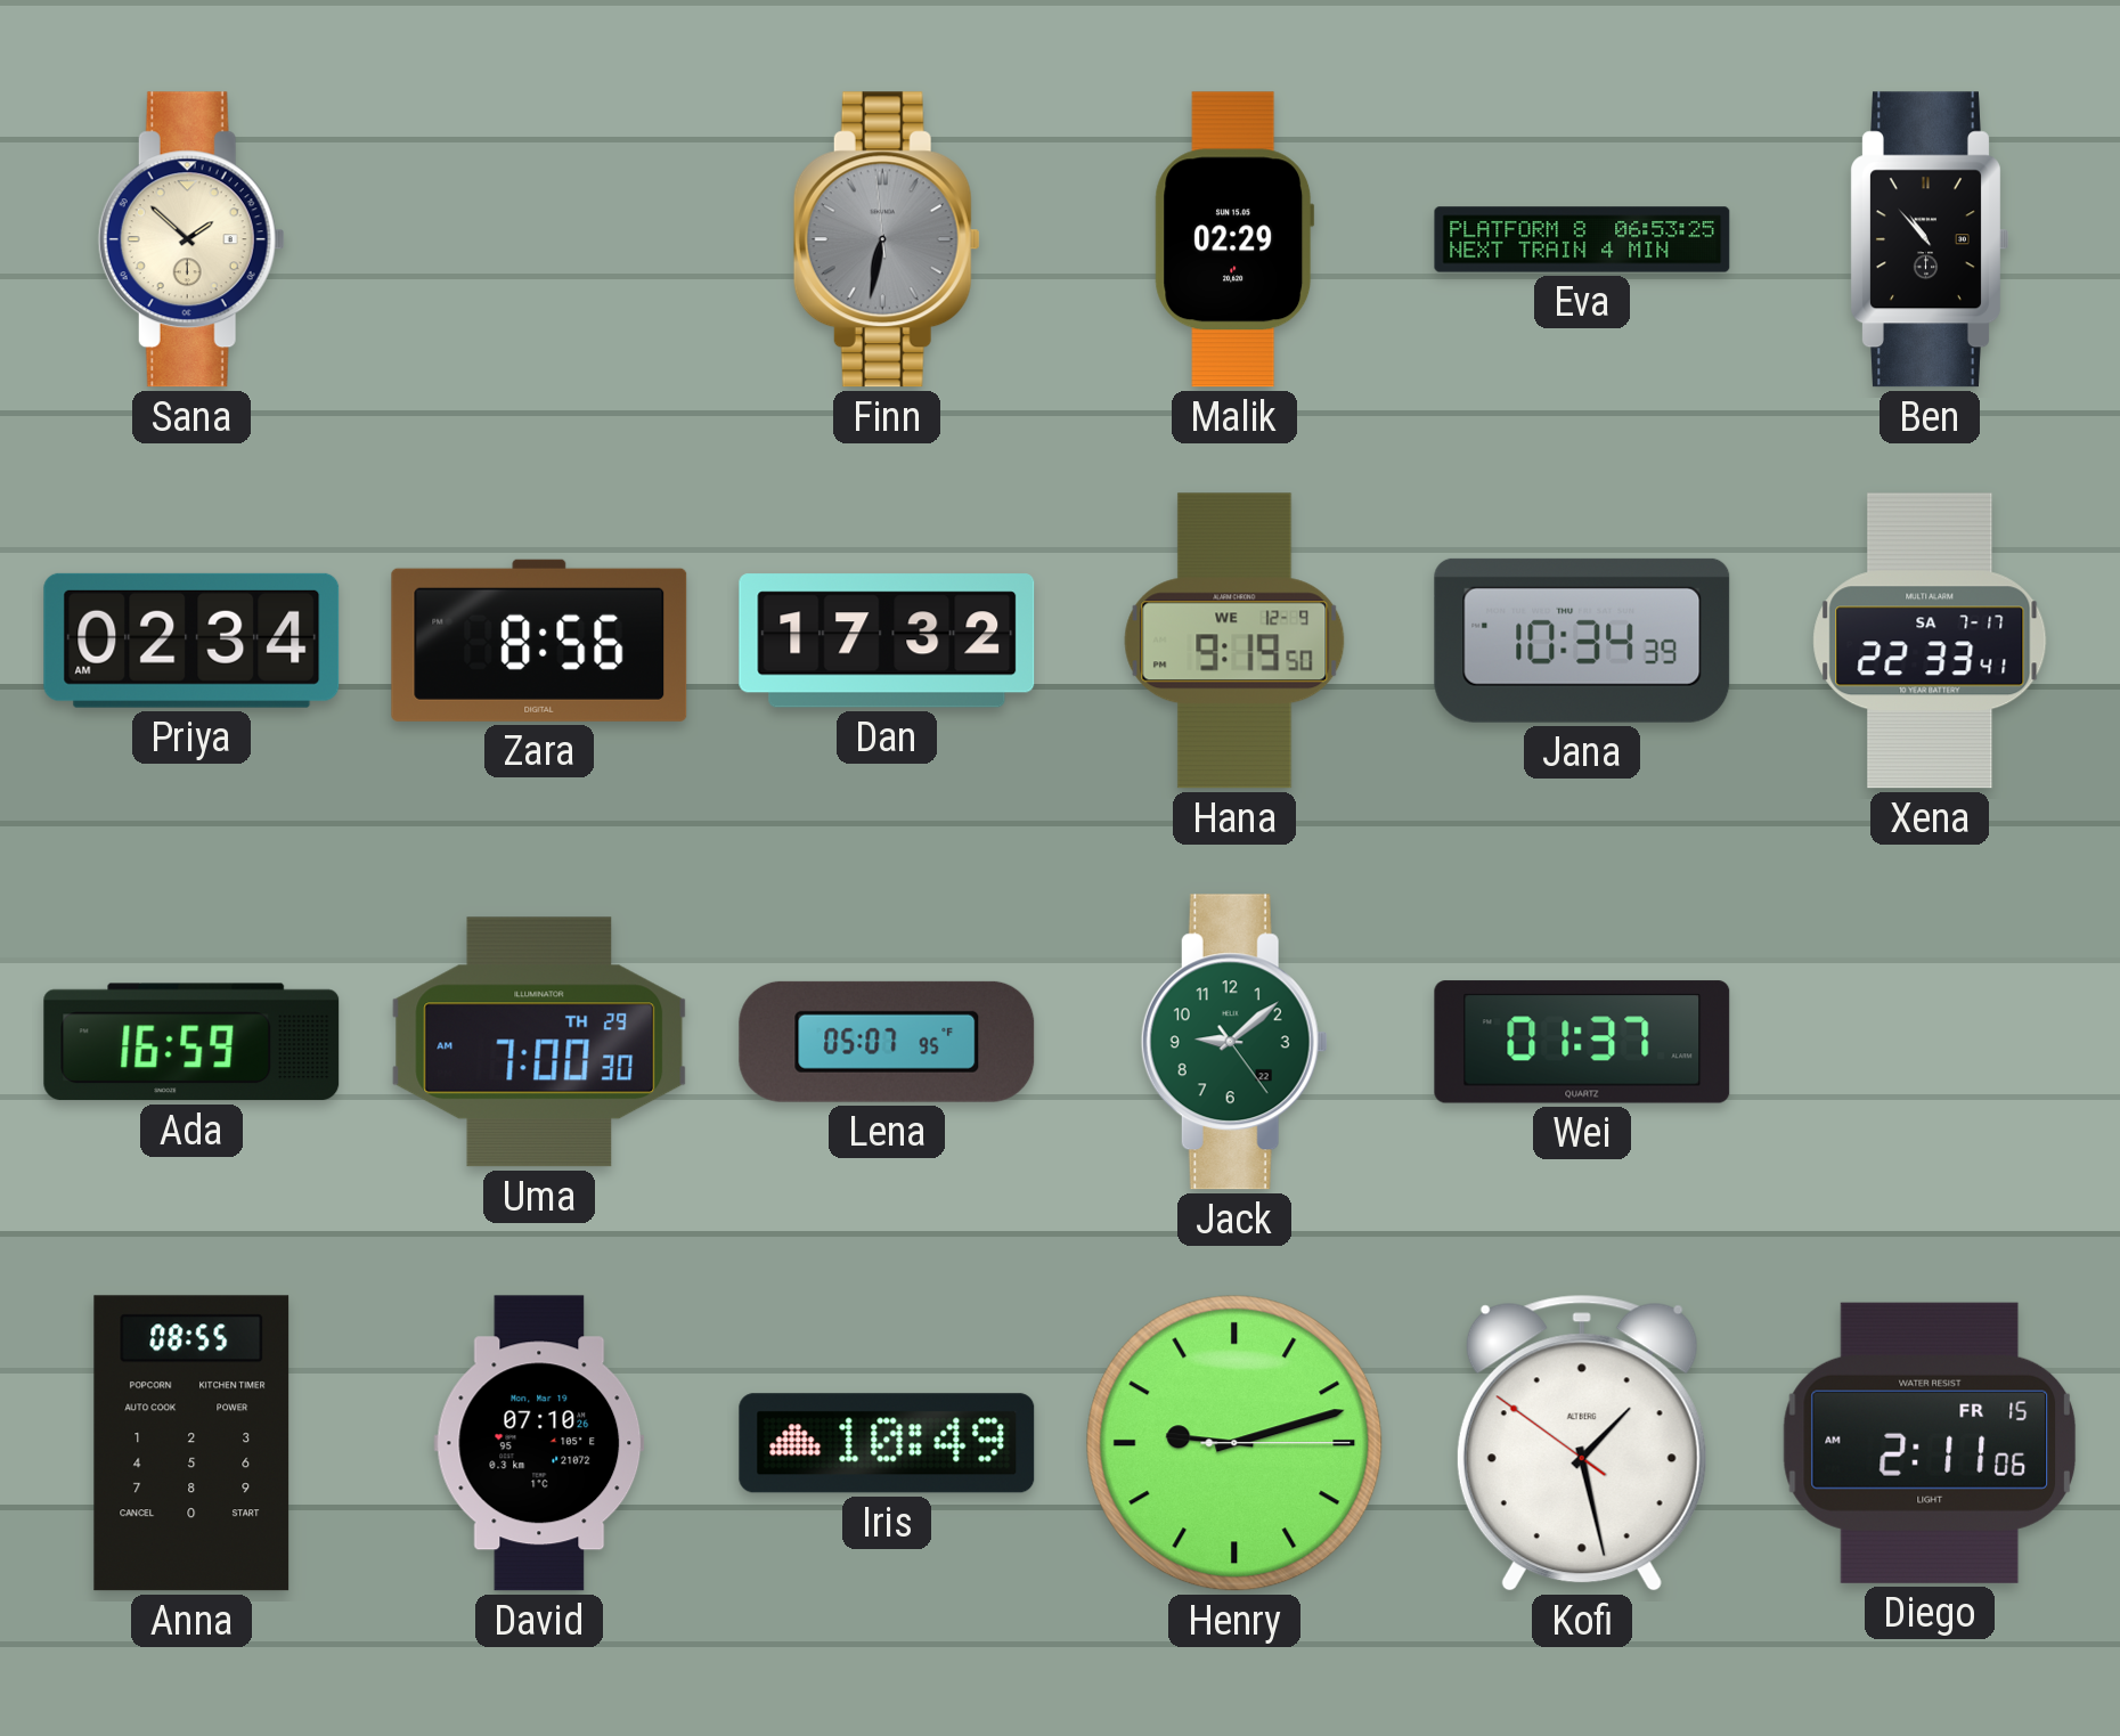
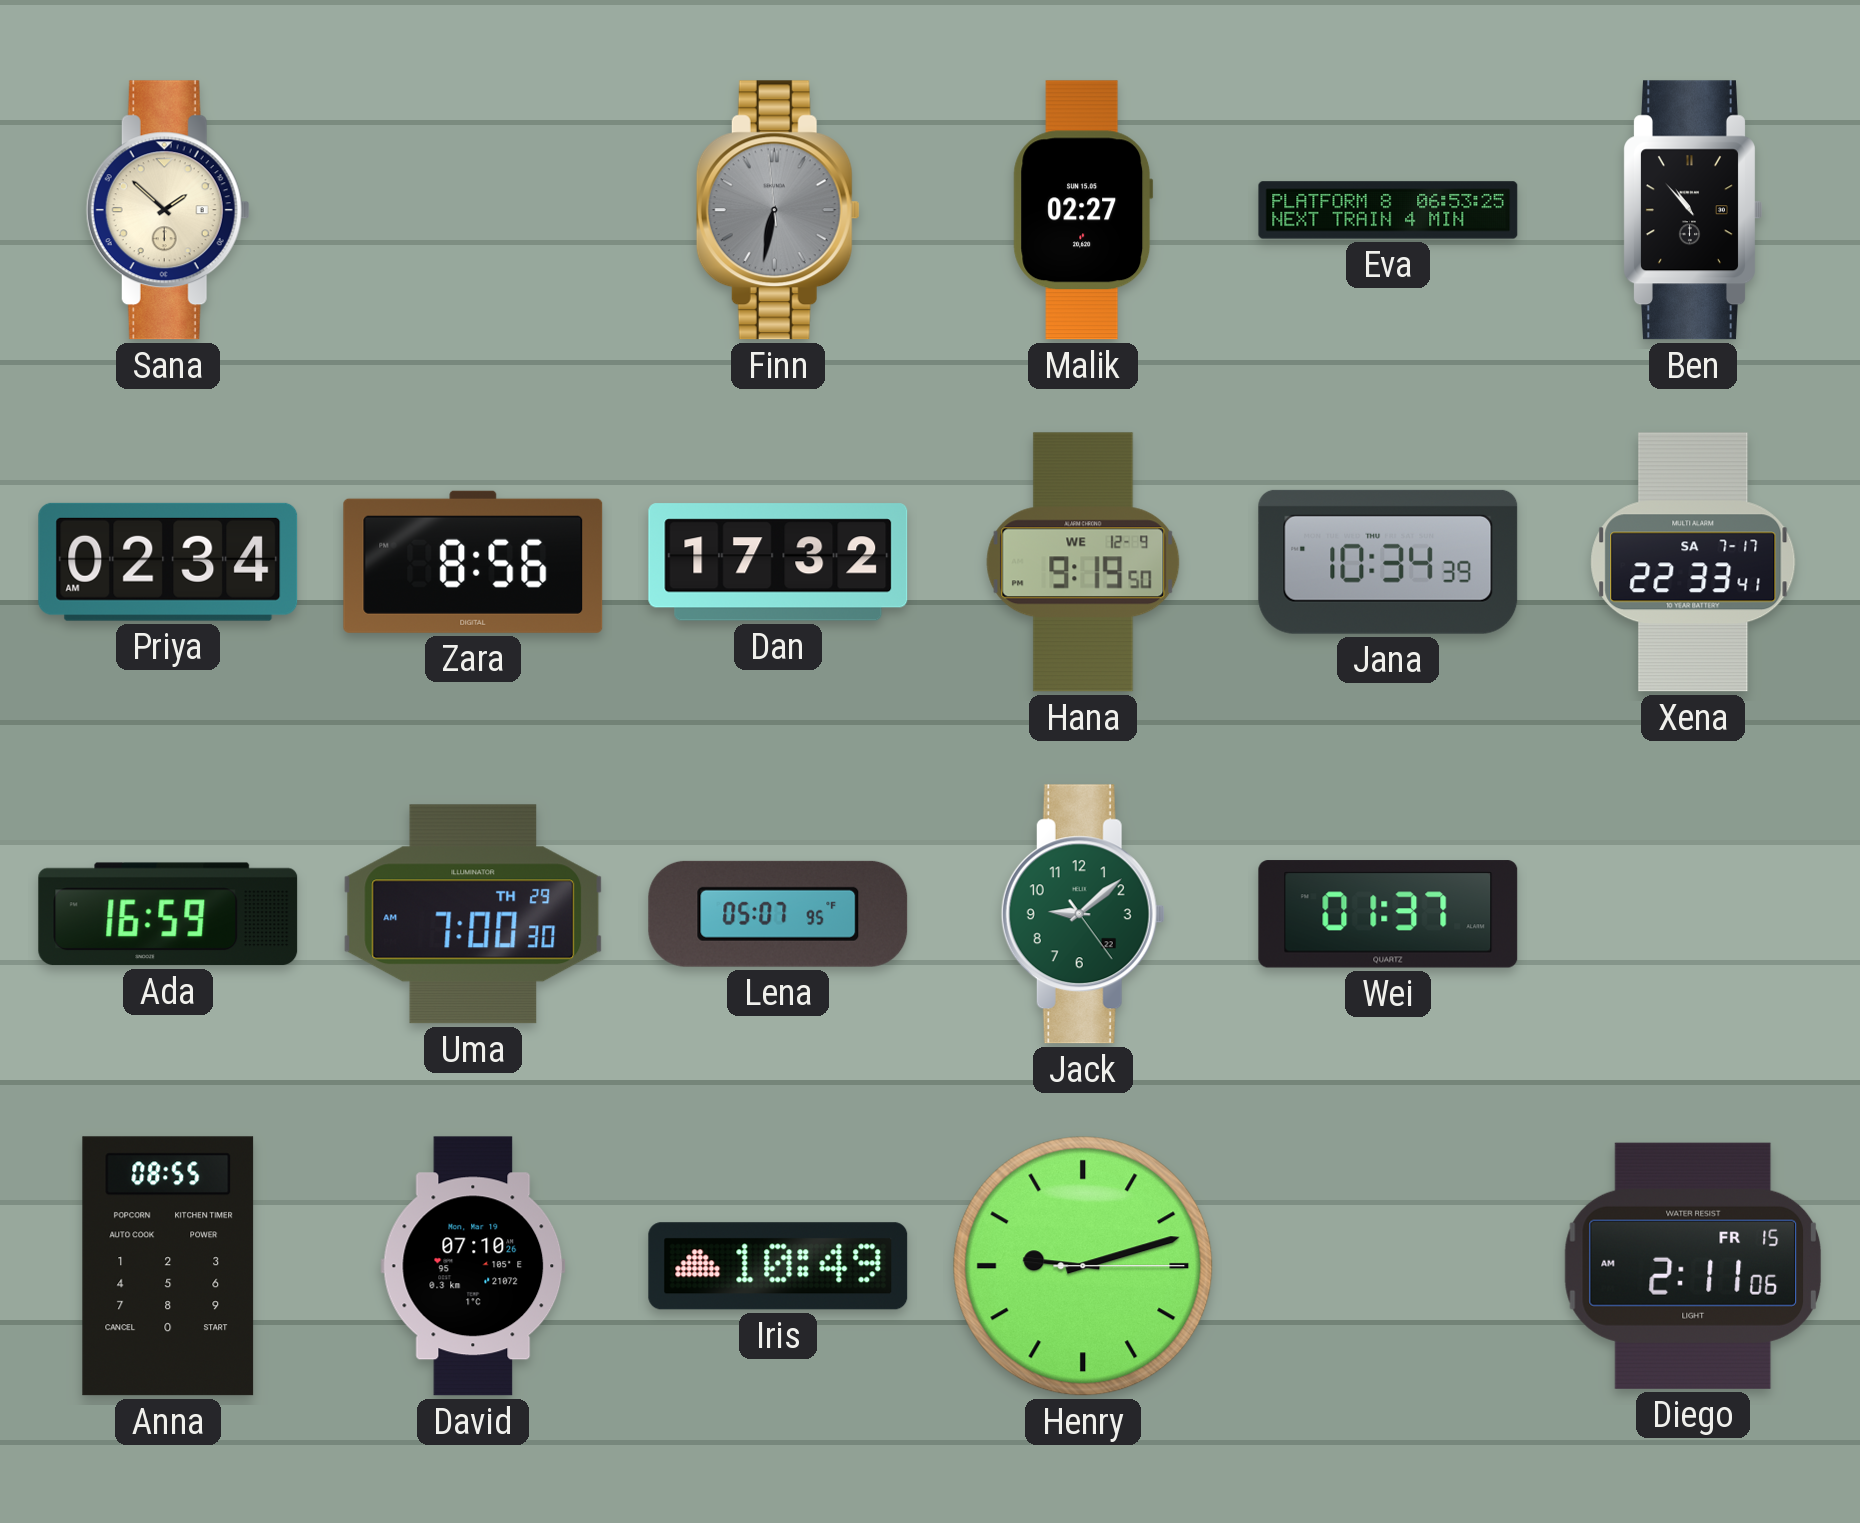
Malik: 02:29 -> 02:27
Kofi: 1:27 -> none
